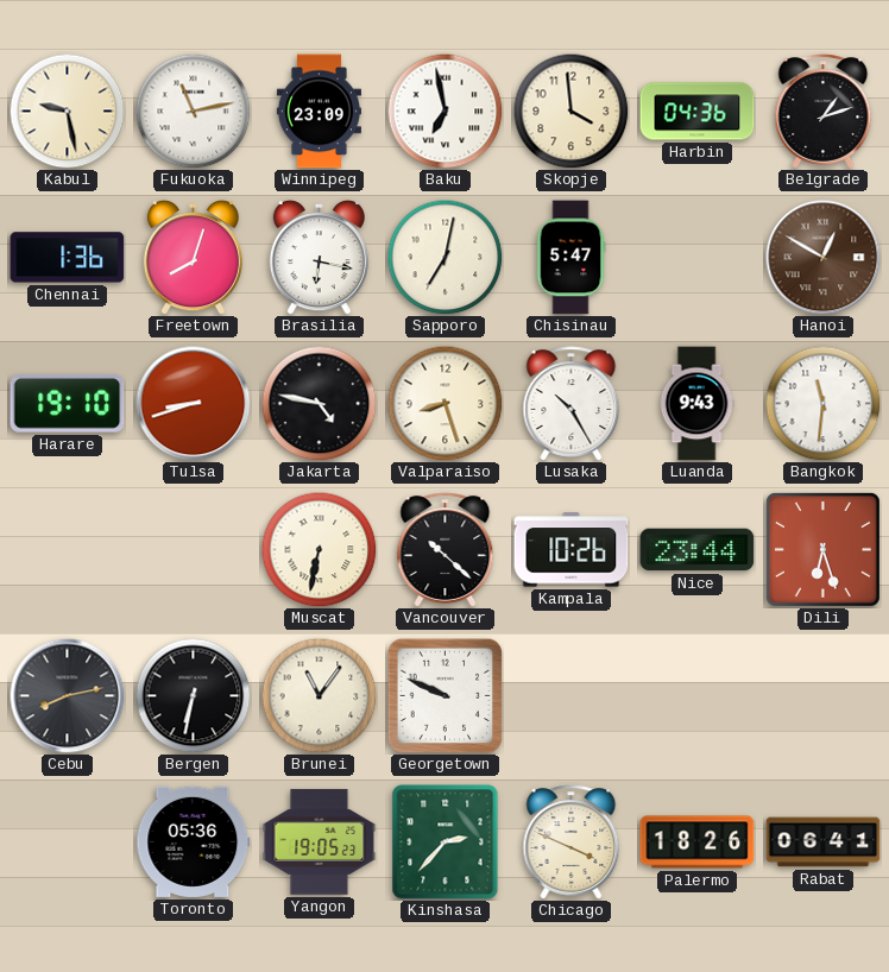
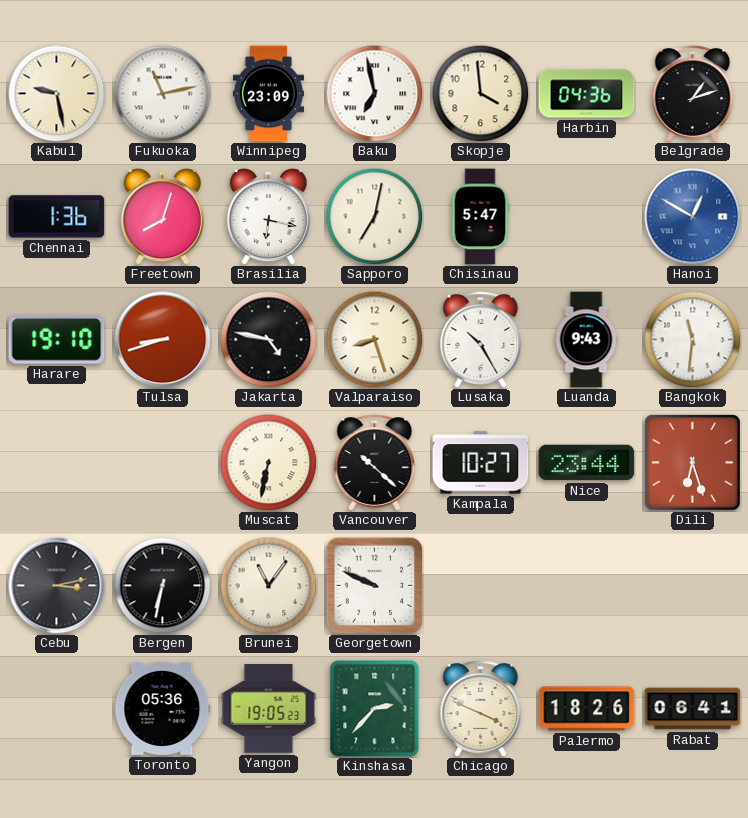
Hanoi dial: brown -> blue
Kampala: 10:26 -> 10:27
Cebu: 8:13 -> 3:13
